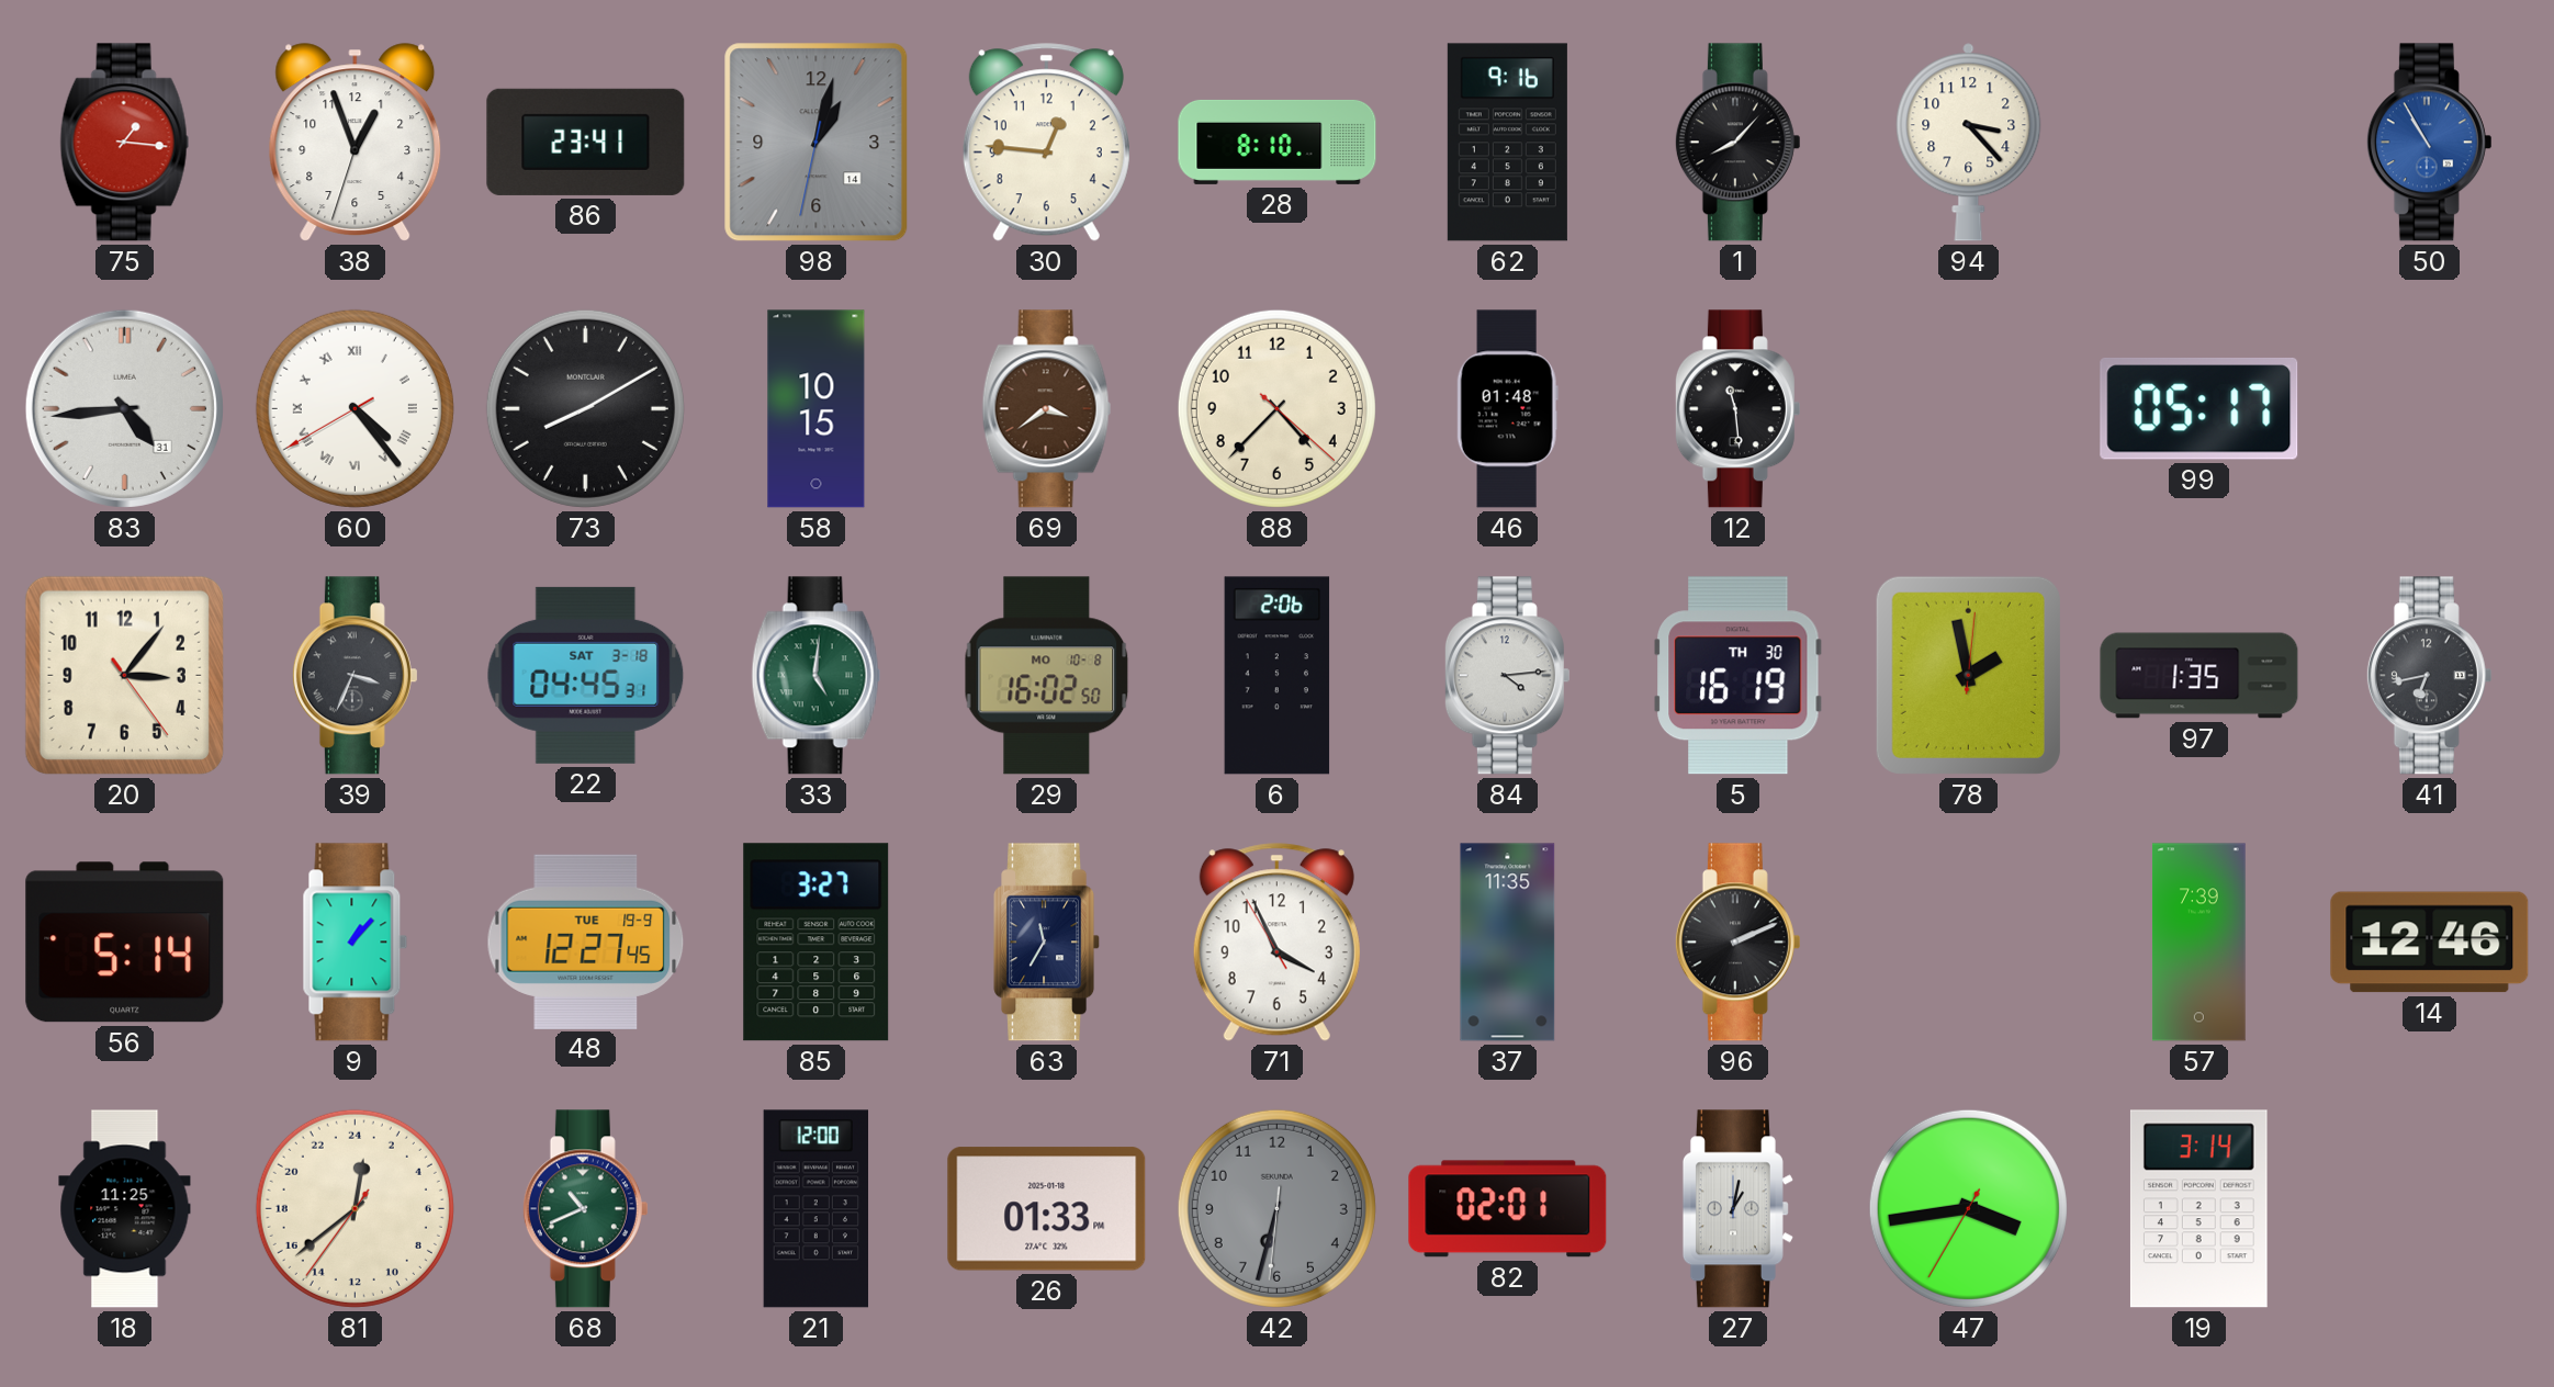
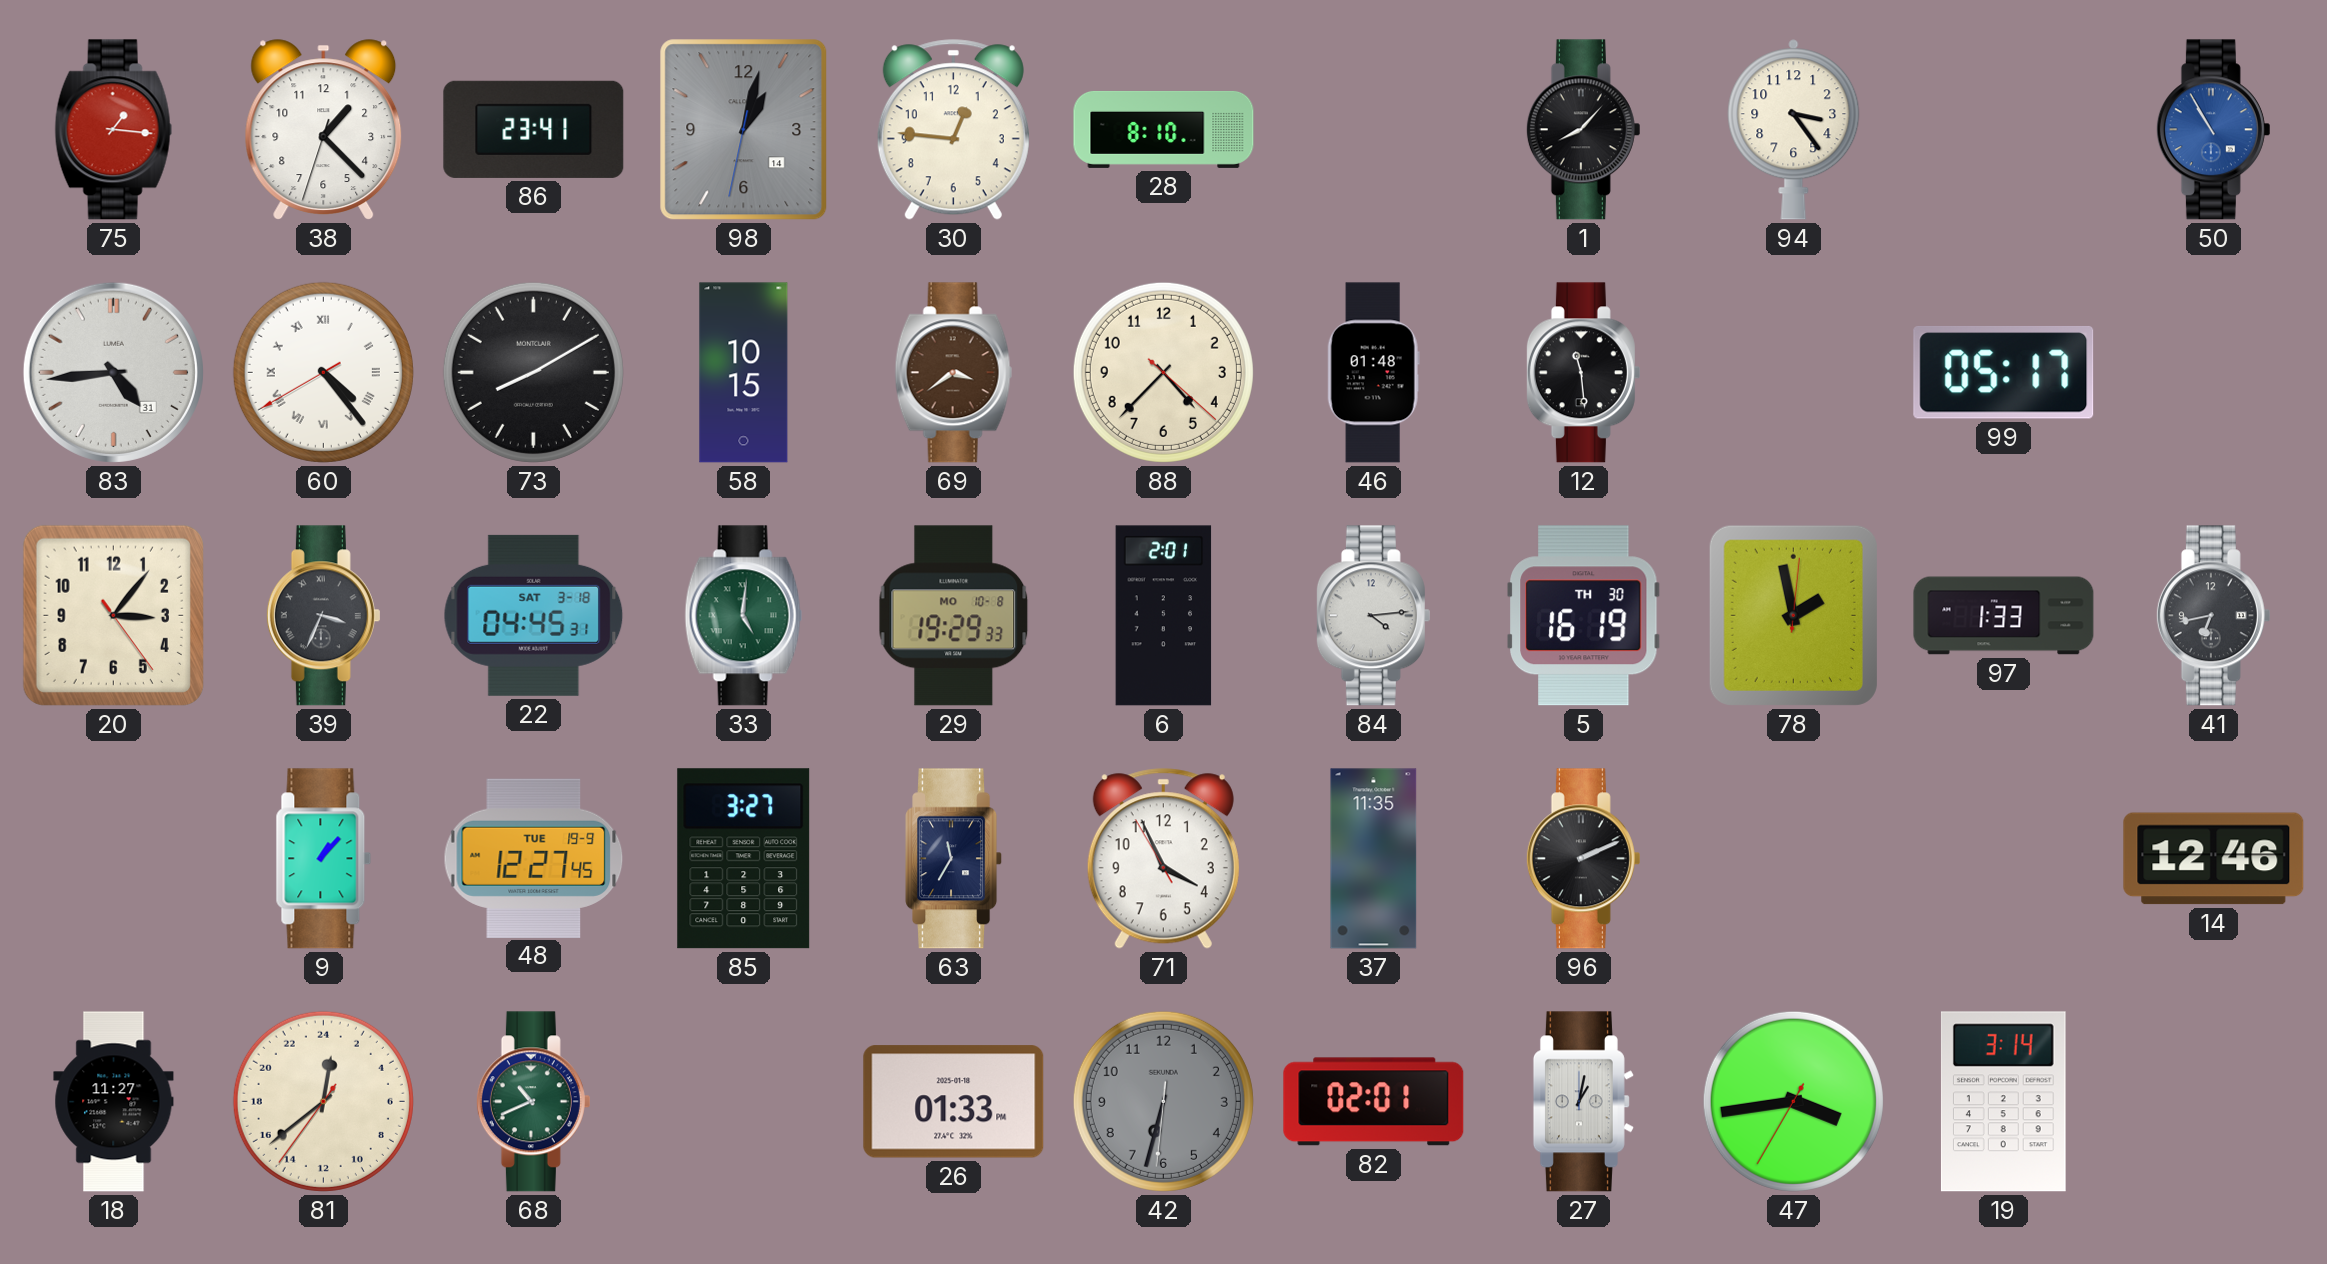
38: 12:56 -> 1:22
62: 9:16 -> none
94: 3:23 -> 3:24
29: 16:02 -> 19:29
6: 2:06 -> 2:01
97: 1:35 -> 1:33
56: 5:14 -> none
57: 7:39 -> none
18: 11:25 -> 11:27
21: 12:00 -> none
